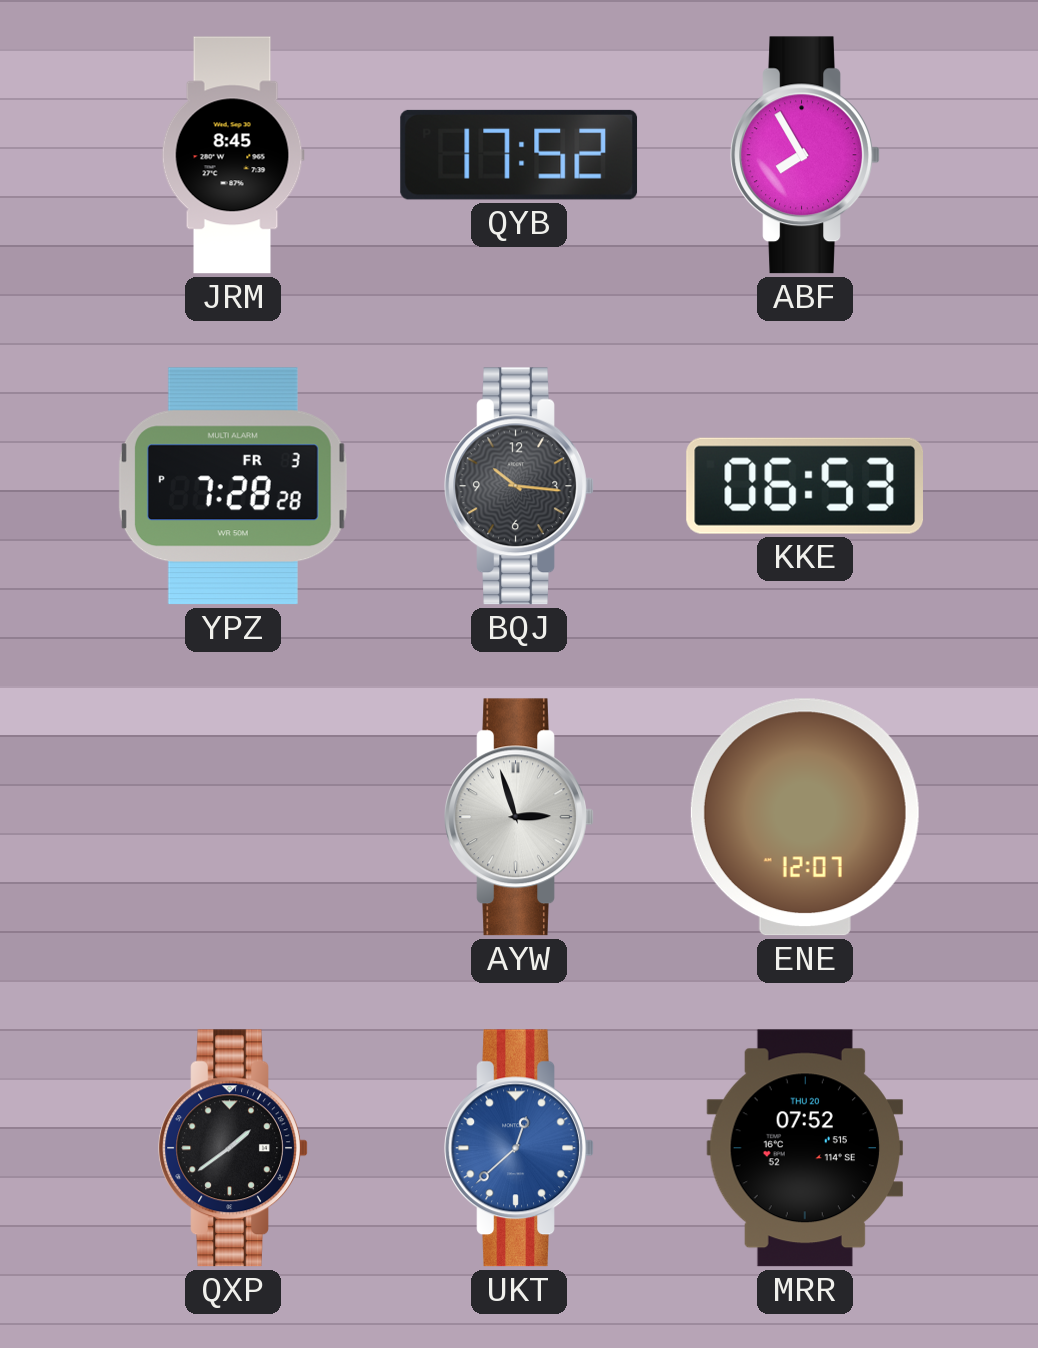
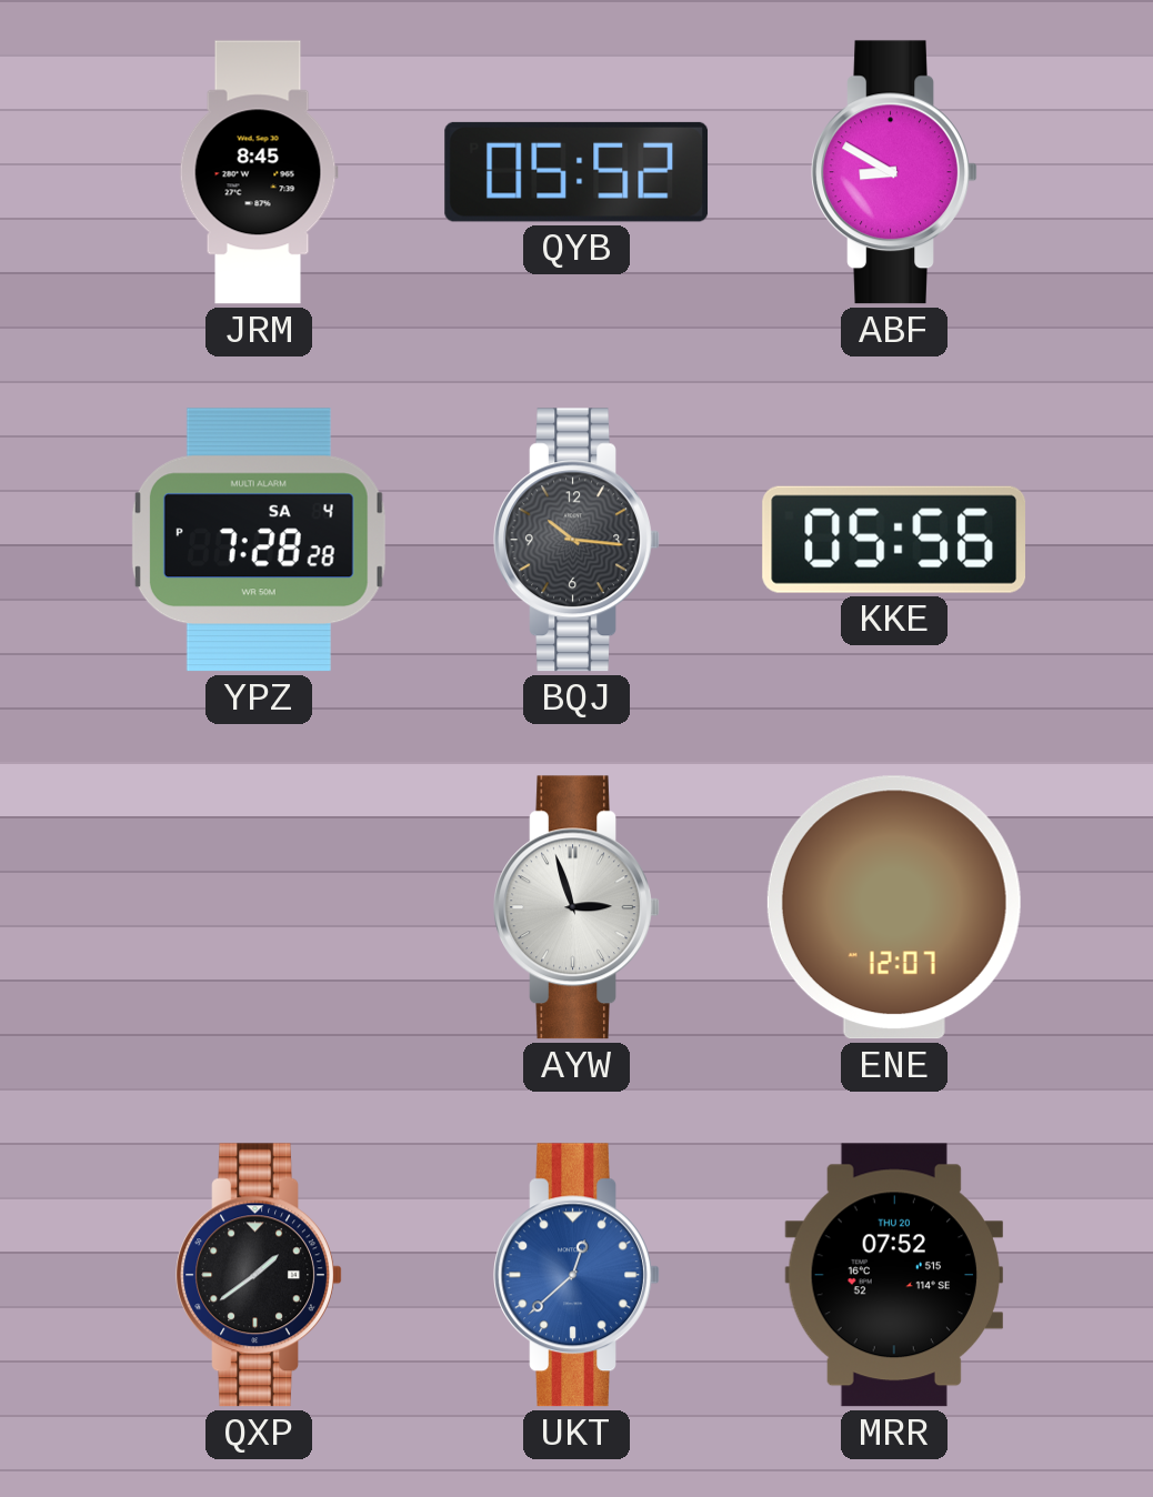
QYB: 17:52 -> 05:52
ABF: 7:55 -> 8:50
YPZ date: FR 3 -> SA 4
KKE: 06:53 -> 05:56
